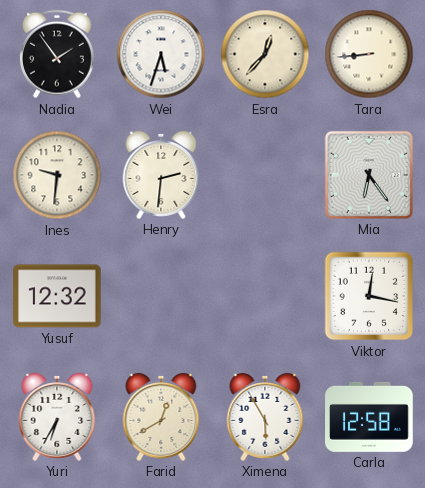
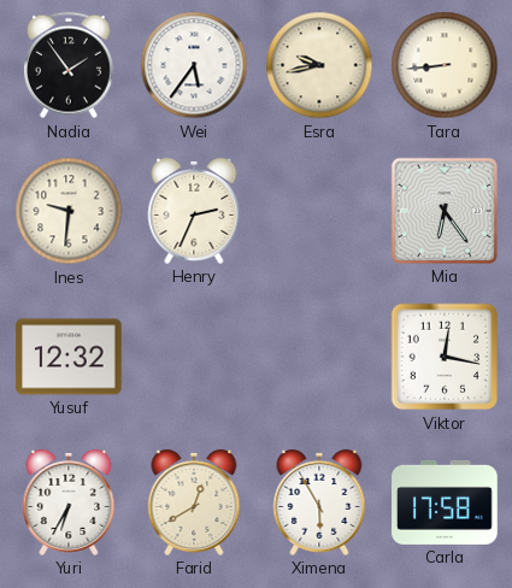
Wei: 5:33 -> 5:36
Esra: 12:37 -> 9:43
Henry: 2:31 -> 2:34
Carla: 12:58 -> 17:58
